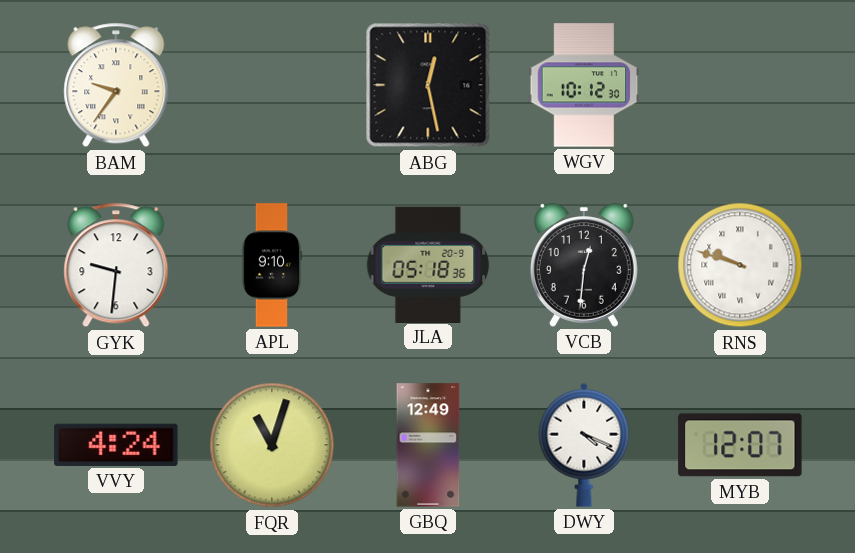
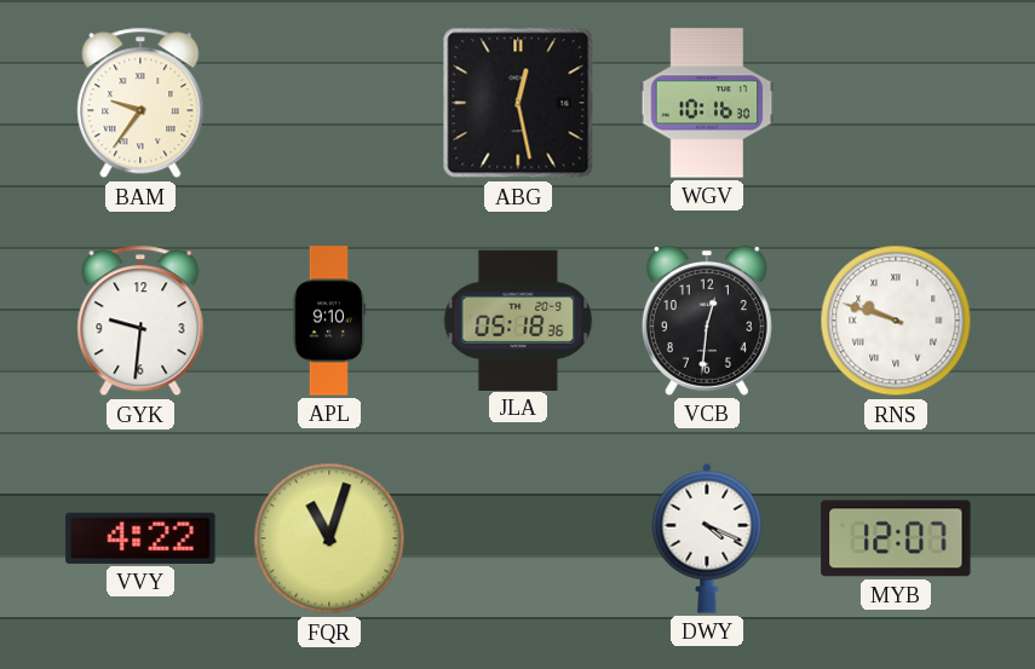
WGV: 10:12 -> 10:16
VVY: 4:24 -> 4:22
GBQ: 12:49 -> none
